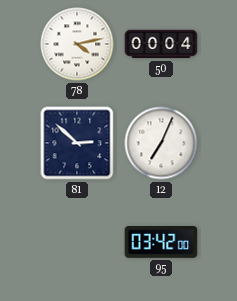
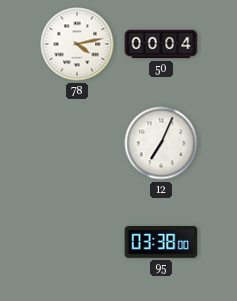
81: 2:52 -> none
95: 03:42 -> 03:38
